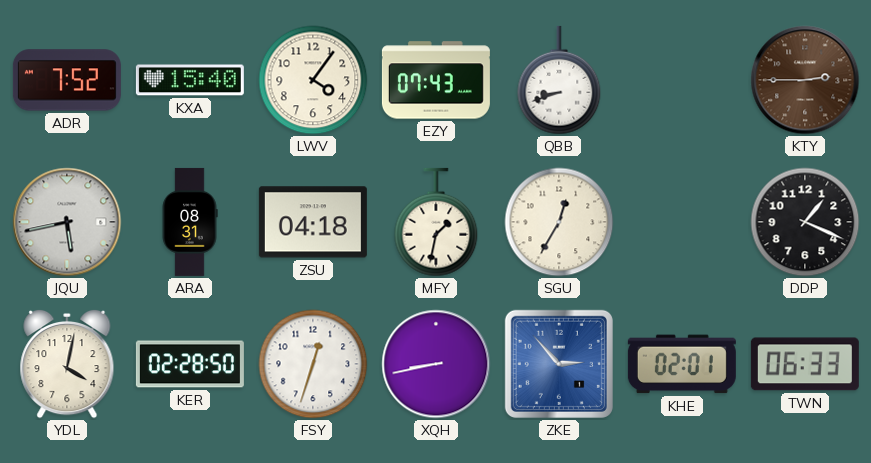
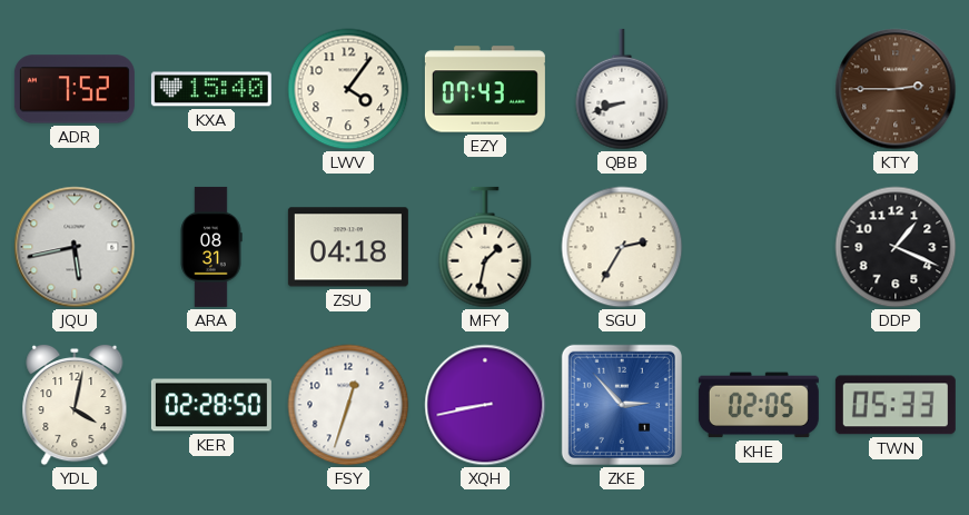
SGU: 12:35 -> 2:35
KHE: 02:01 -> 02:05
TWN: 06:33 -> 05:33
